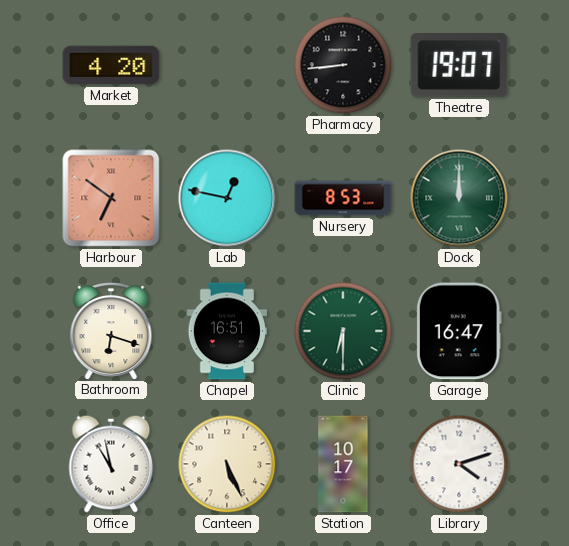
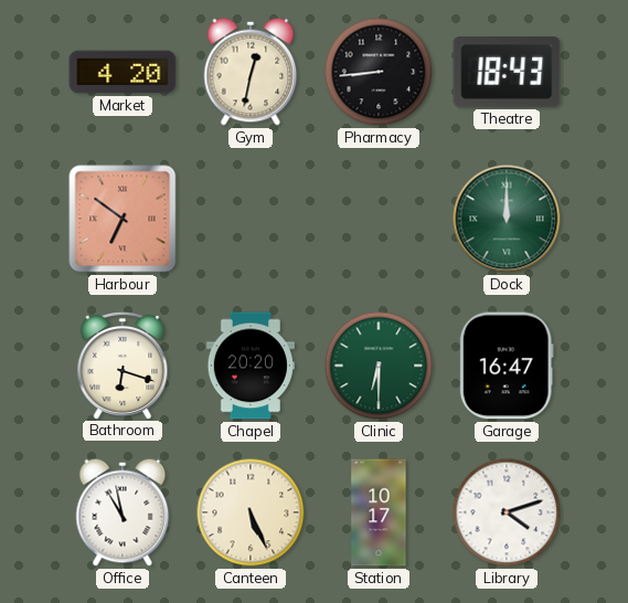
Gym: none -> 12:32
Theatre: 19:07 -> 18:43
Lab: 12:47 -> none
Nursery: 8:53 -> none
Chapel: 16:51 -> 20:20
